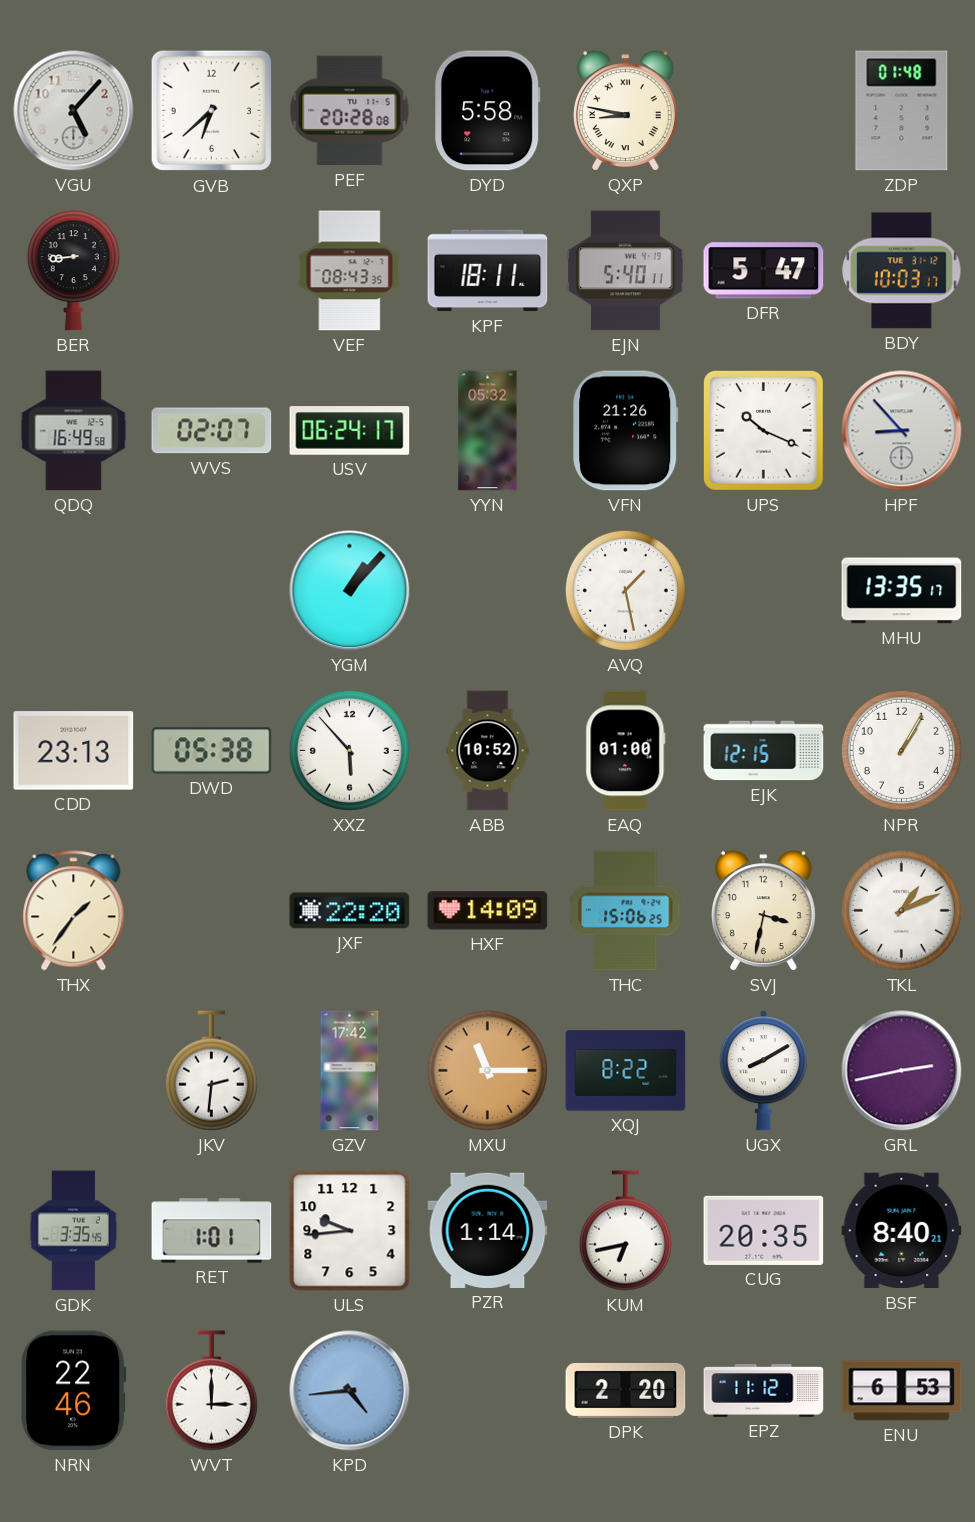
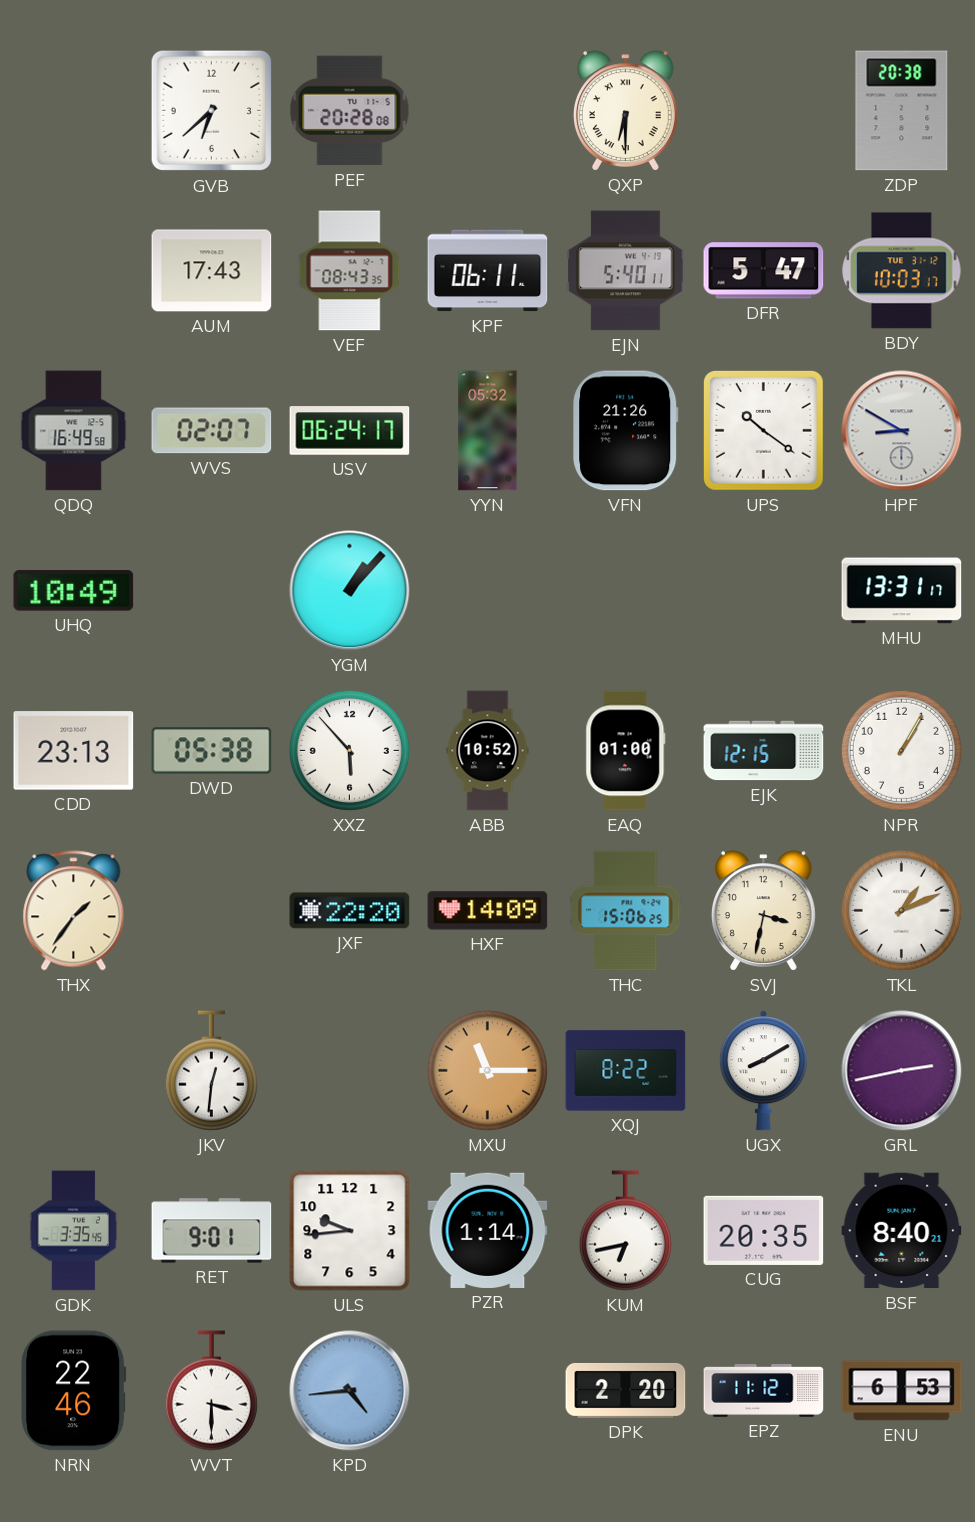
VGU: 5:07 -> none
DYD: 5:58 -> none
QXP: 8:47 -> 6:30
ZDP: 01:48 -> 20:38
BER: 8:44 -> none
AUM: none -> 17:43
KPF: 18:11 -> 06:11
UPS: 10:19 -> 10:21
HPF: 8:53 -> 8:50
UHQ: none -> 10:49
AVQ: 1:28 -> none
MHU: 13:35 -> 13:31
JKV: 2:31 -> 12:31
GZV: 17:42 -> none
RET: 1:01 -> 9:01
WVT: 3:00 -> 3:30
